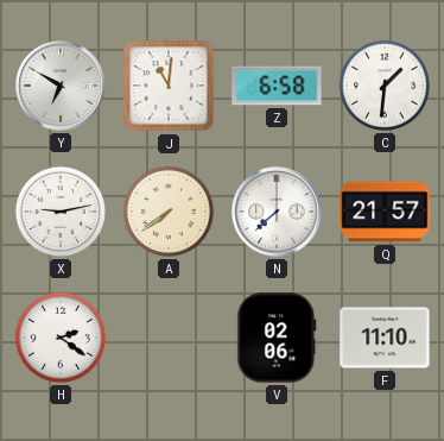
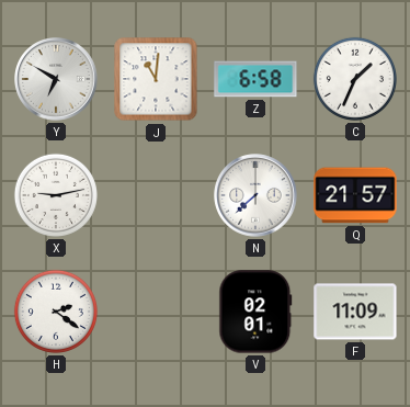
C: 1:31 -> 1:34
A: 7:39 -> none
V: 02:06 -> 02:01
F: 11:10 -> 11:09
